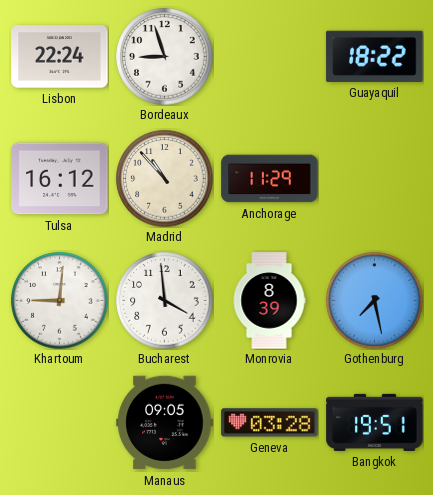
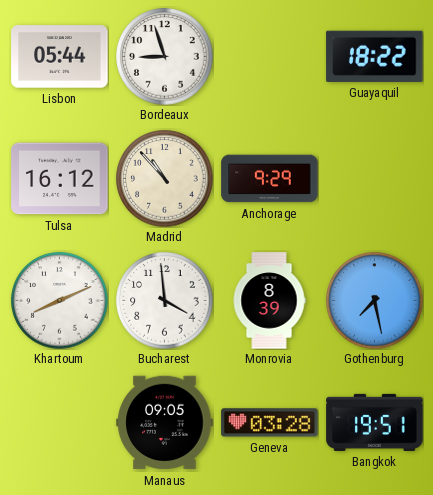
Lisbon: 22:24 -> 05:44
Anchorage: 11:29 -> 9:29
Khartoum: 9:01 -> 8:11
